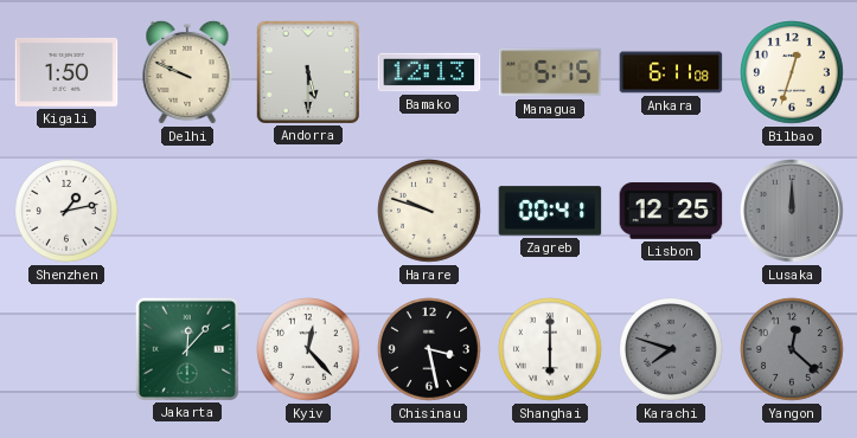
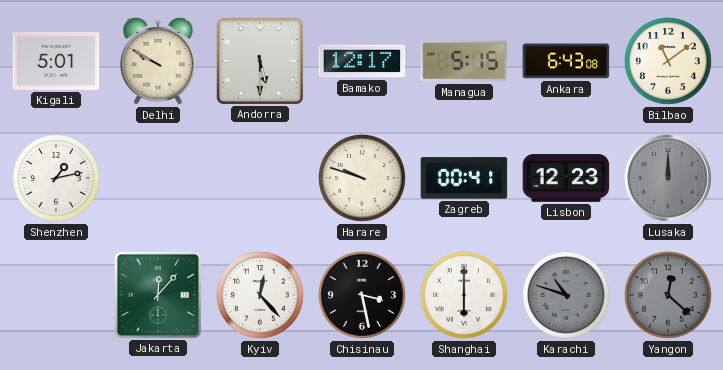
Kigali: 1:50 -> 5:01
Delhi: 9:49 -> 9:50
Bamako: 12:13 -> 12:17
Ankara: 6:11 -> 6:43
Bilbao: 12:33 -> 11:09
Lisbon: 12:25 -> 12:23
Karachi: 7:48 -> 10:48
